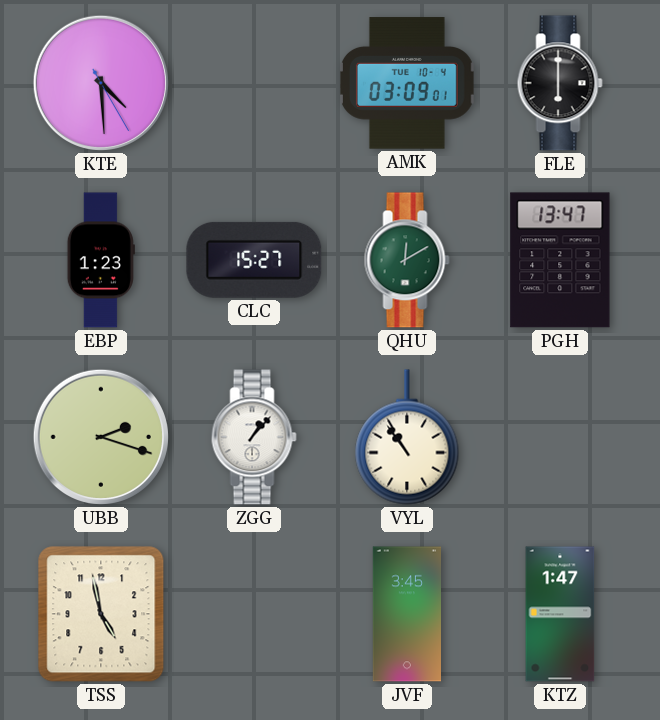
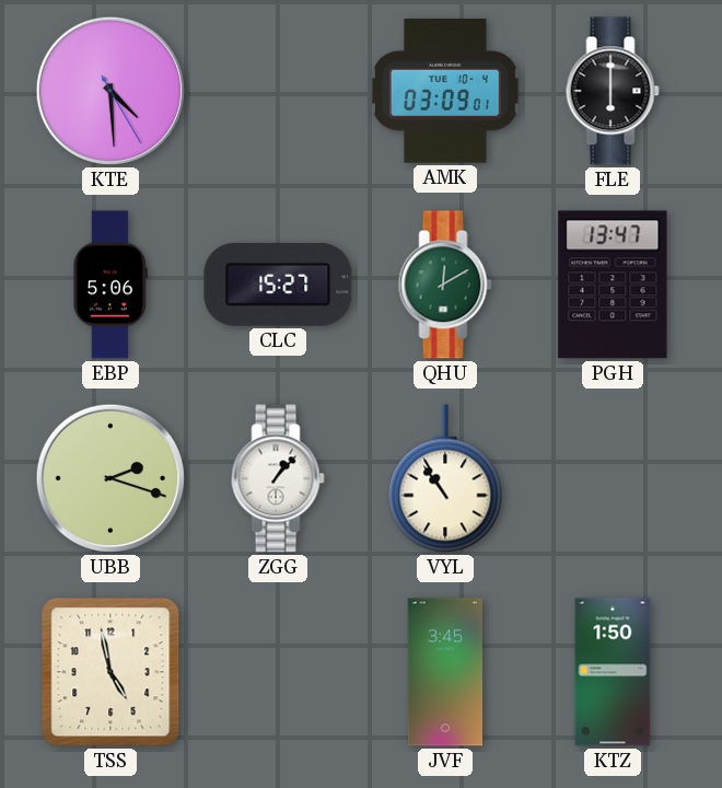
EBP: 1:23 -> 5:06
KTZ: 1:47 -> 1:50
